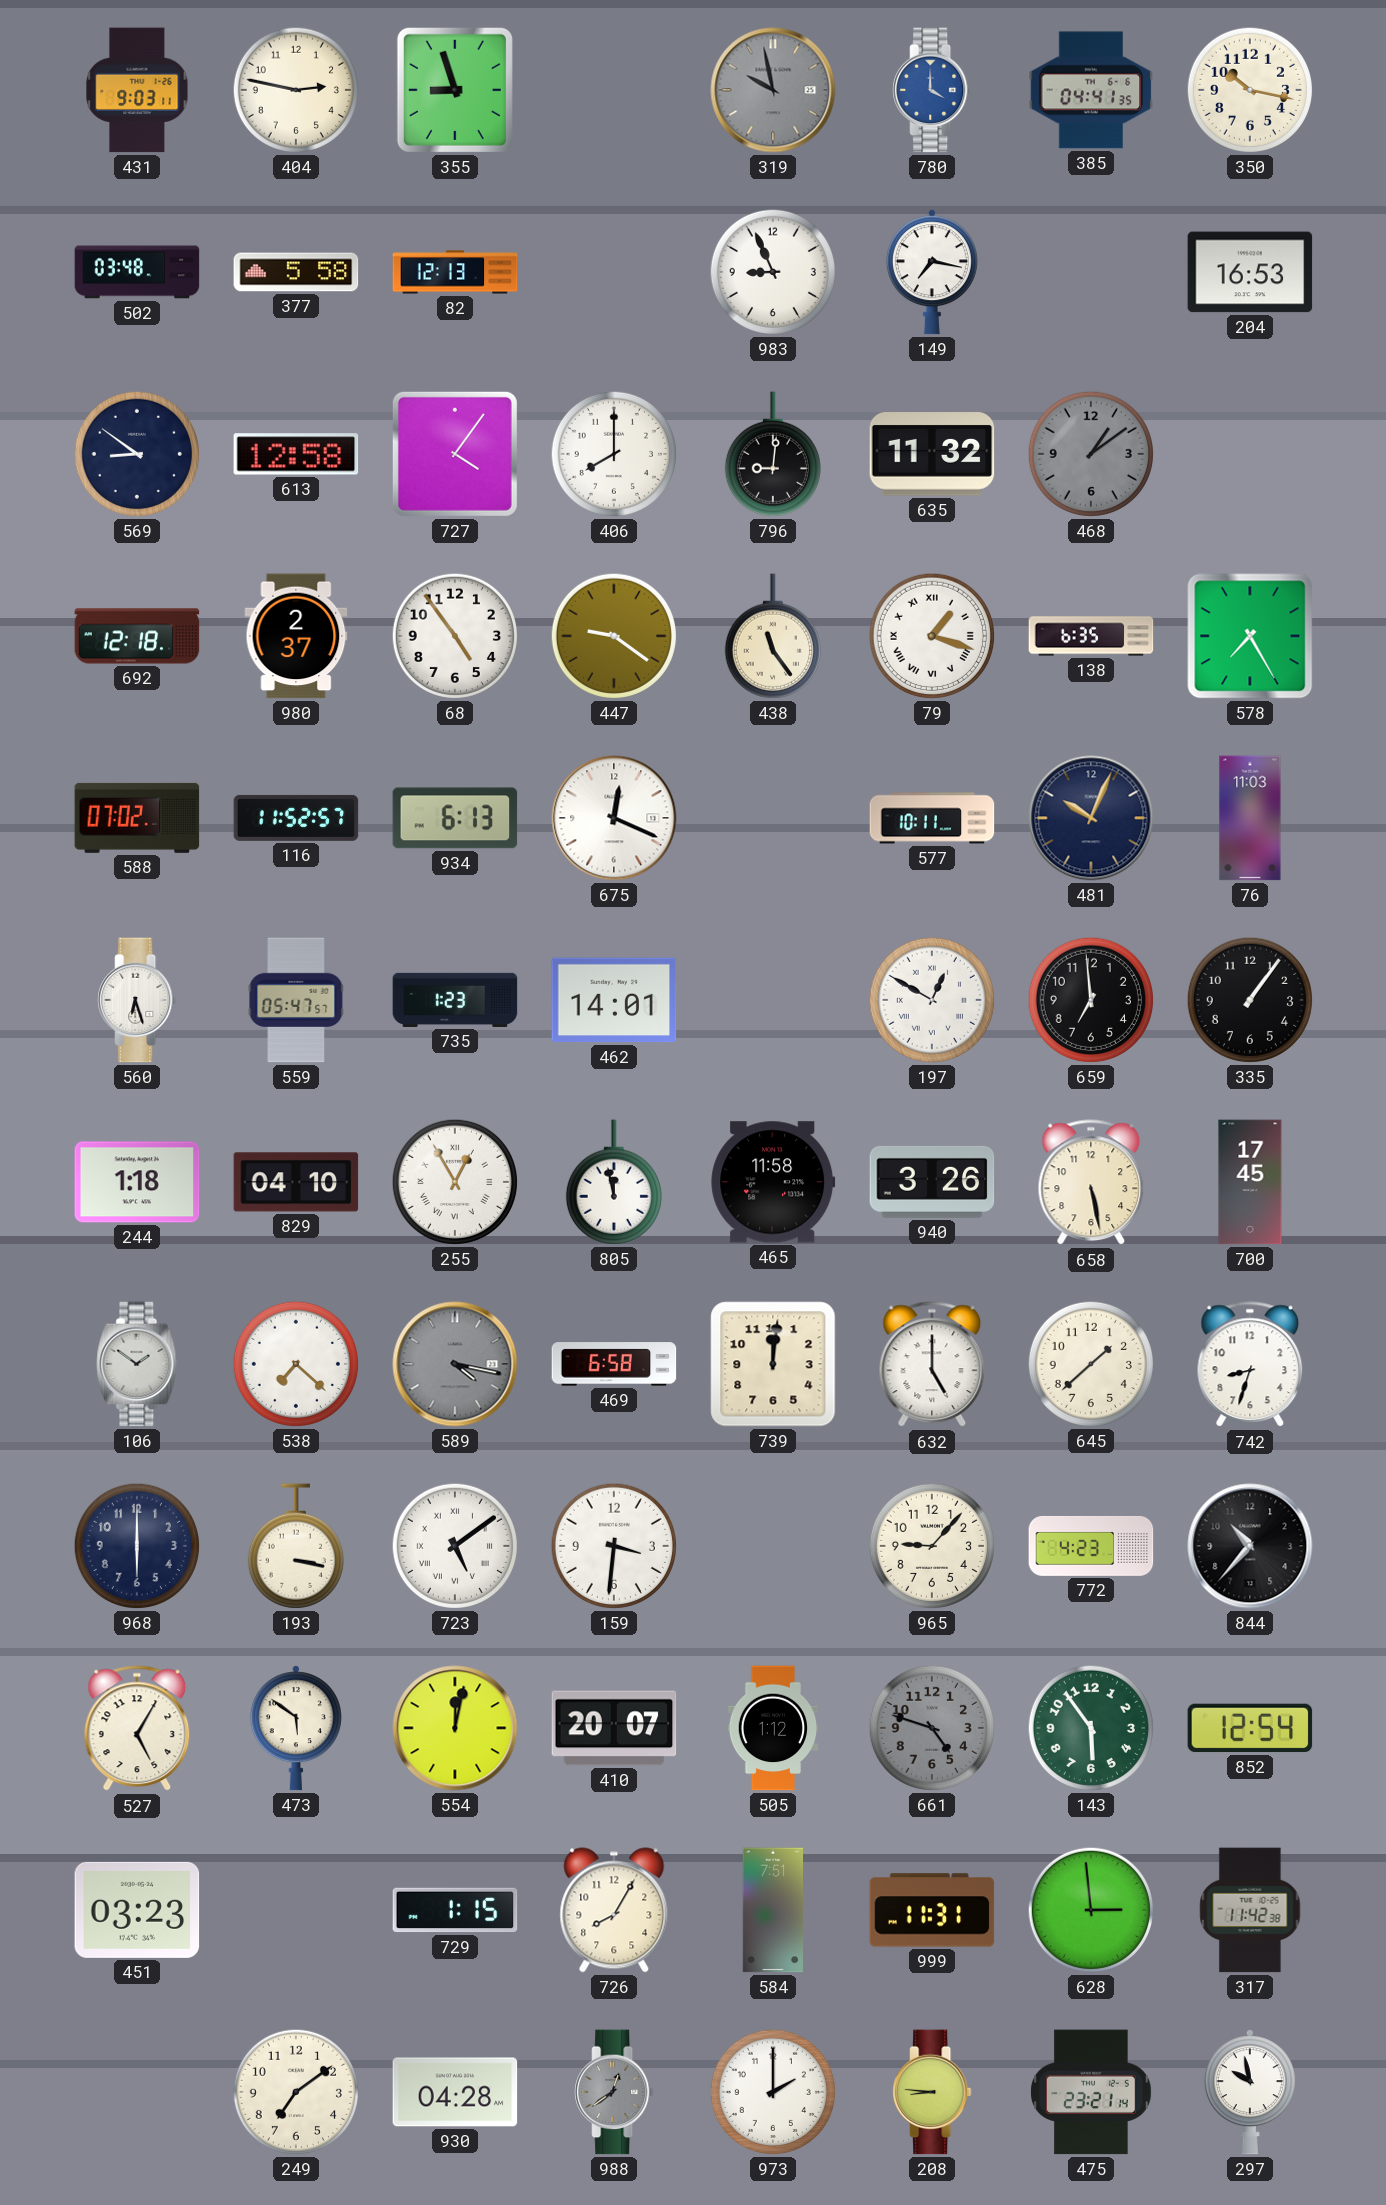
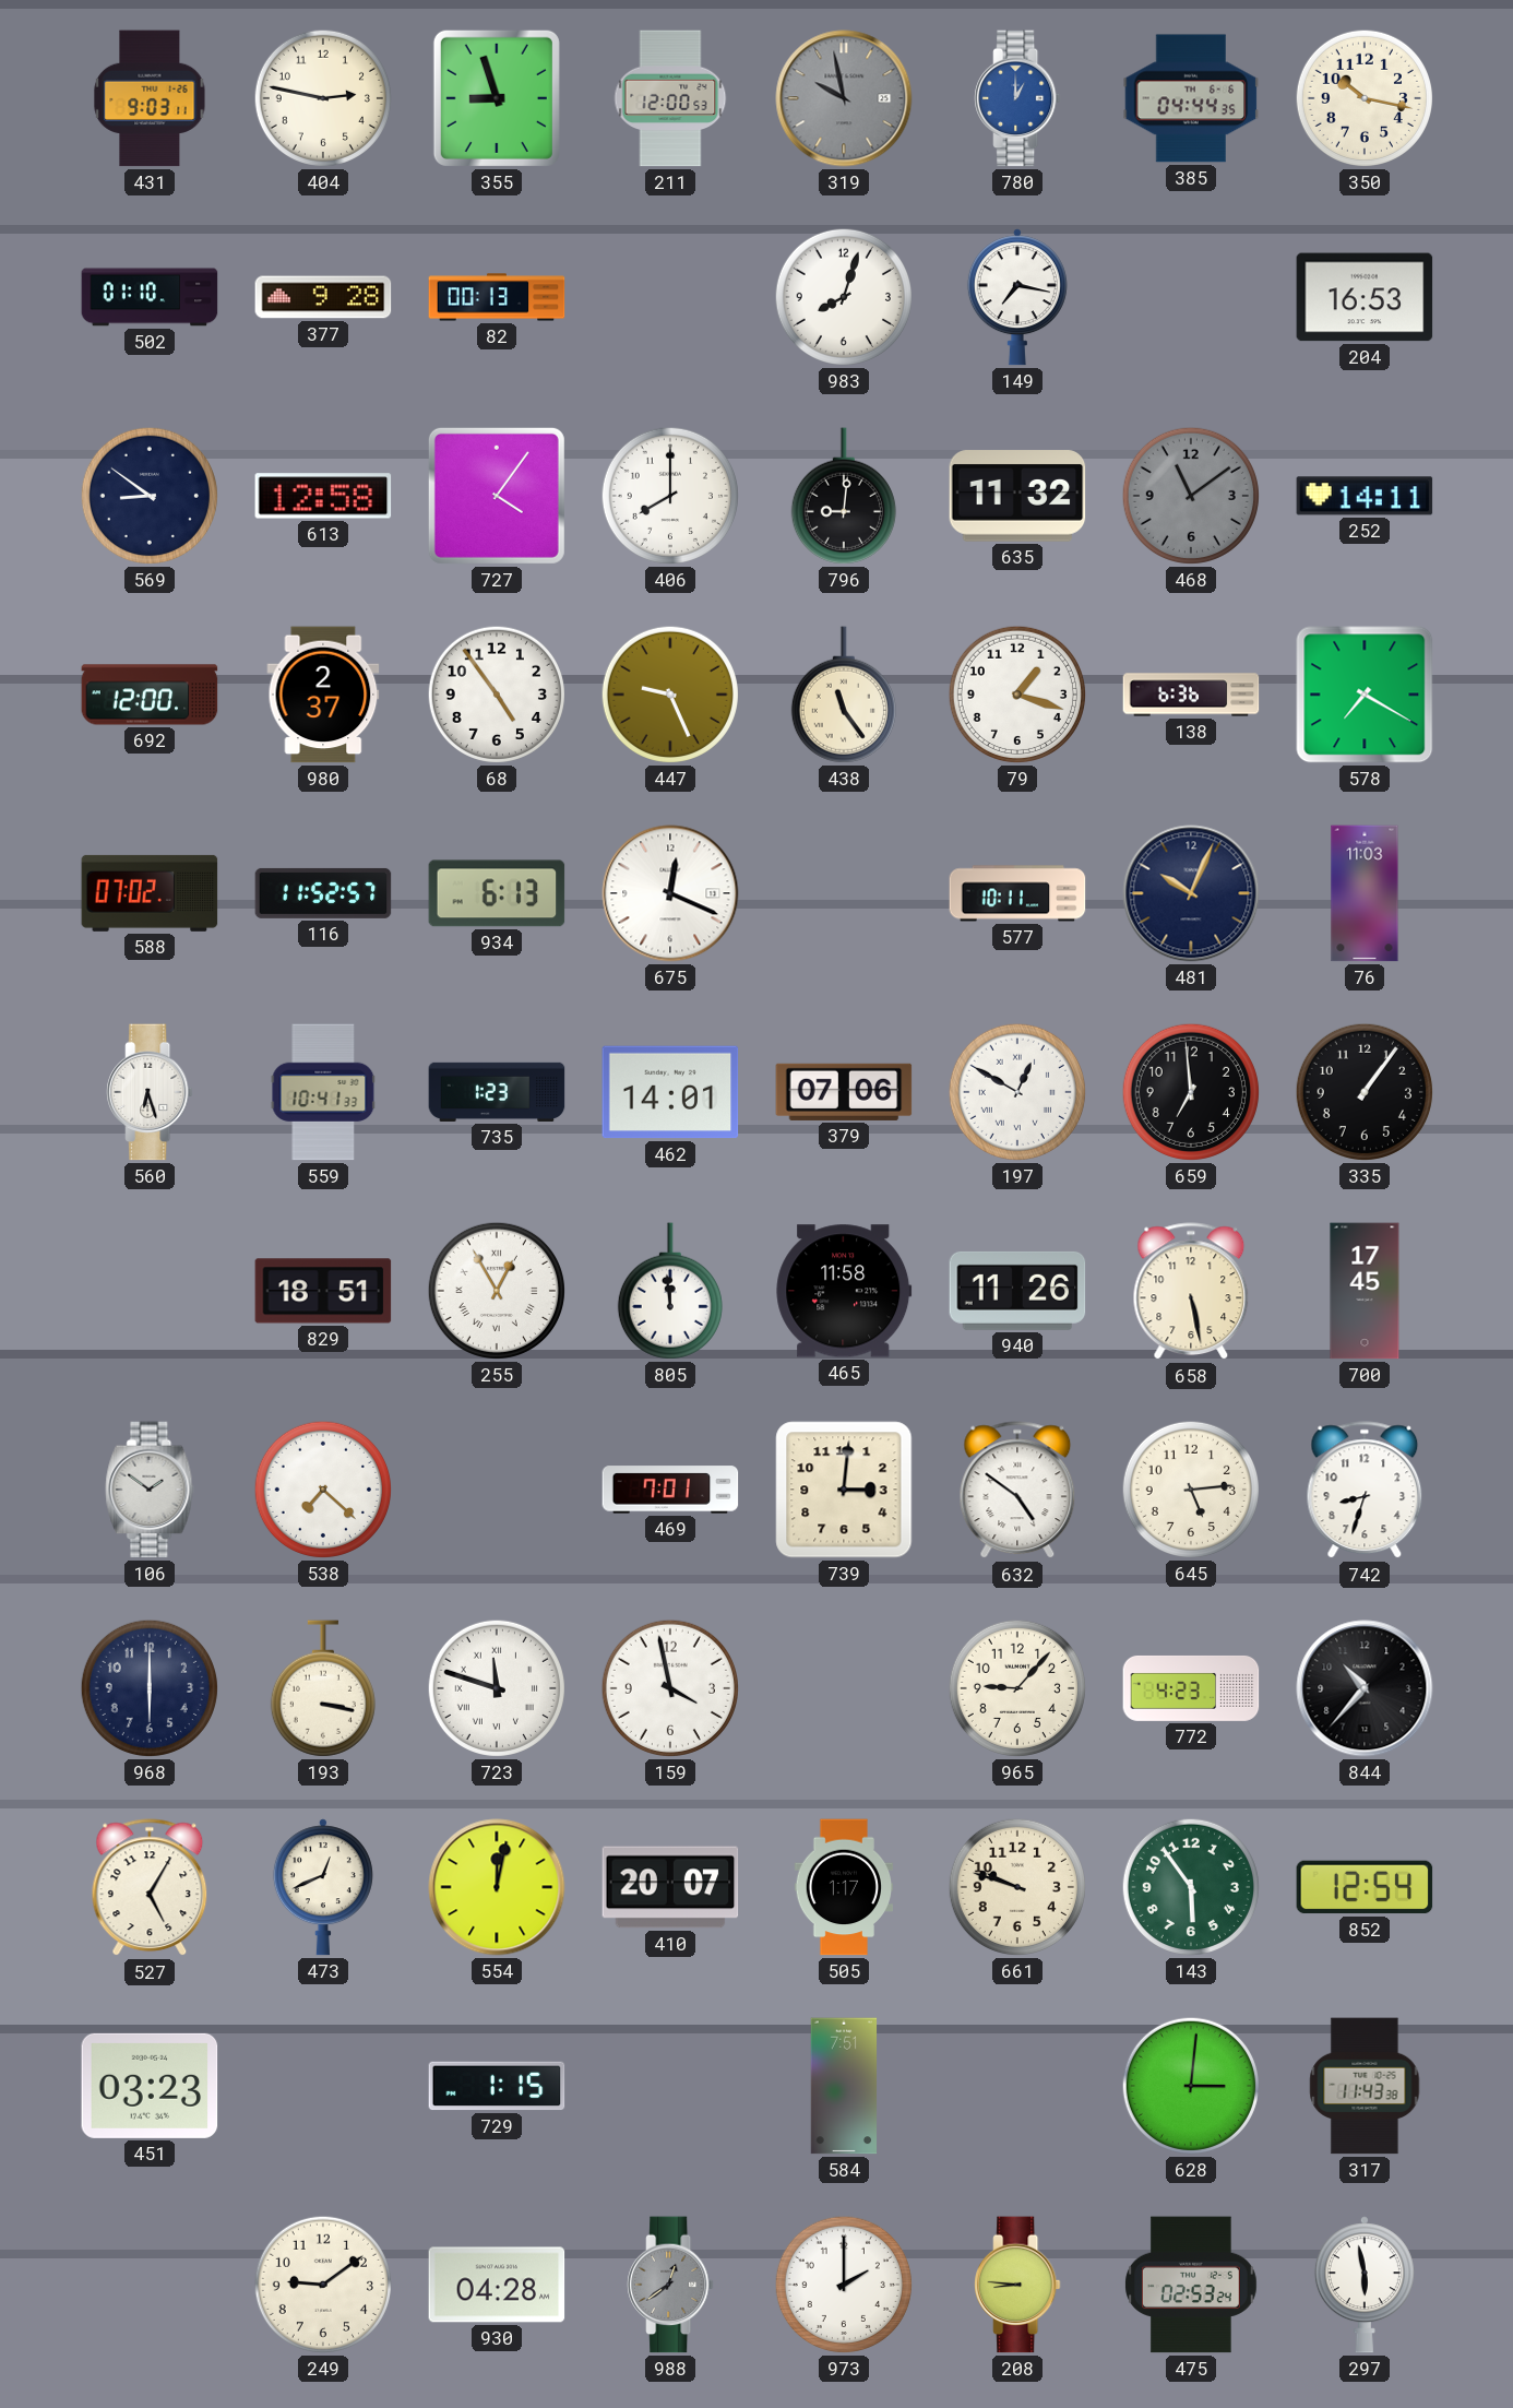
211: none -> 12:00
780: 4:00 -> 1:00
385: 04:41 -> 04:44
502: 03:48 -> 01:10
377: 5:58 -> 9:28
82: 12:13 -> 00:13
983: 8:56 -> 8:03
468: 1:09 -> 11:09
252: none -> 14:11
692: 12:18 -> 12:00
447: 9:21 -> 9:26
79 numerals: Roman -> Arabic
138: 6:35 -> 6:36
578: 7:25 -> 7:20
559: 05:47 -> 10:41
379: none -> 07:06
244: 1:18 -> none
829: 04:10 -> 18:51
805: 11:58 -> 11:59
940: 3:26 -> 11:26
589: 4:17 -> none
469: 6:58 -> 7:01
739: 12:01 -> 3:01
632: 5:00 -> 4:51
645: 1:38 -> 5:14
723: 5:09 -> 11:48
159: 3:31 -> 3:58
473: 5:51 -> 12:41
505: 1:12 -> 1:17
661: 4:48 -> 9:48
661 dial: grey -> cream
726: 8:05 -> none
999: 11:31 -> none
628: 2:59 -> 3:01
317: 11:42 -> 11:43
249: 7:09 -> 9:09
475: 23:21 -> 02:53
297: 9:58 -> 5:58
